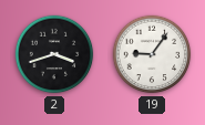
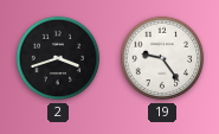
19: 9:06 -> 9:24
